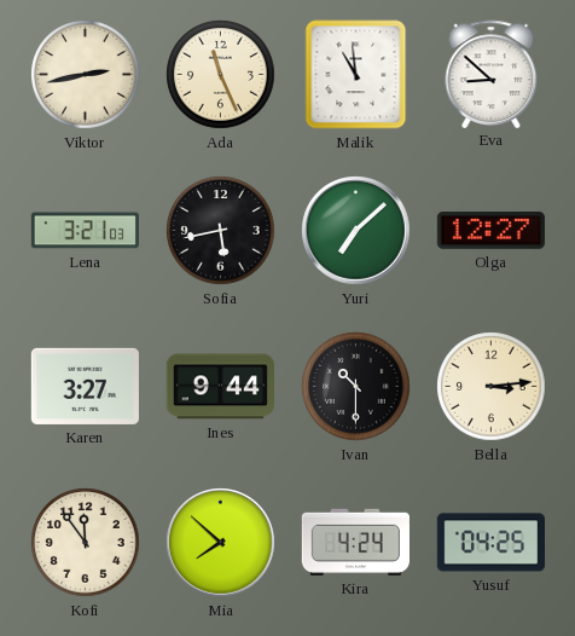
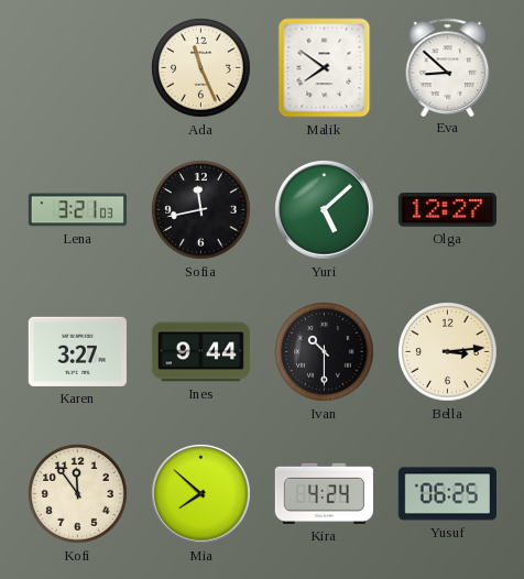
Viktor: 2:43 -> none
Malik: 10:59 -> 7:51
Sofia: 5:43 -> 11:43
Yuri: 7:08 -> 5:08
Yusuf: 04:25 -> 06:25
